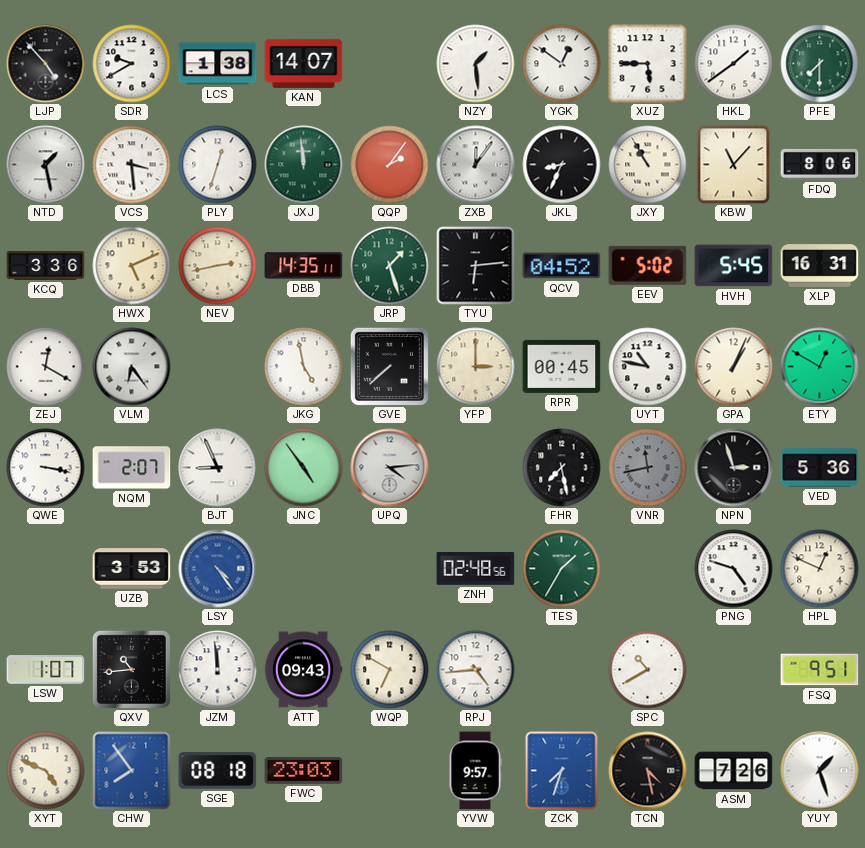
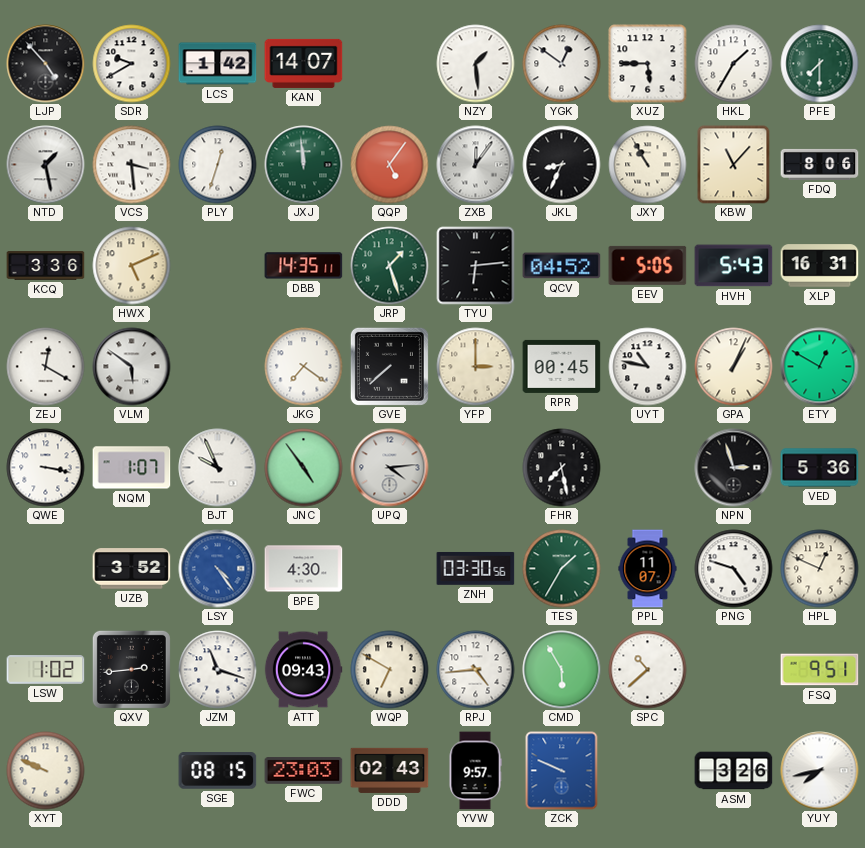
LCS: 1:38 -> 1:42
HKL: 1:39 -> 1:35
QQP: 2:06 -> 5:06
NEV: 2:43 -> none
EEV: 5:02 -> 5:05
HVH: 5:45 -> 5:43
VLM: 6:24 -> 5:51
JKG: 4:58 -> 7:21
NQM: 2:07 -> 1:07
BJT: 8:56 -> 9:56
VNR: 11:43 -> none
UZB: 3:53 -> 3:52
BPE: none -> 4:30
ZNH: 02:48 -> 03:30
PPL: none -> 11:07
LSW: 1:07 -> 1:02
QXV: 10:44 -> 2:44
JZM: 11:59 -> 11:18
CMD: none -> 5:55
SPC: 10:40 -> 10:38
XYT: 4:49 -> 9:49
CHW: 7:54 -> none
SGE: 08:18 -> 08:15
DDD: none -> 02:43
ZCK: 7:33 -> 9:49
TCN: 4:28 -> none
ASM: 7:26 -> 3:26
YUY: 1:27 -> 7:43
